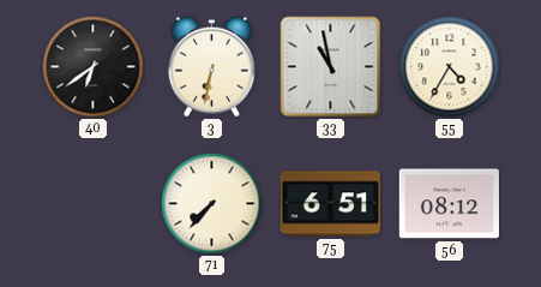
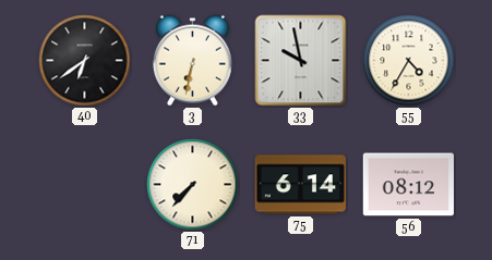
33: 10:58 -> 9:58
75: 6:51 -> 6:14
